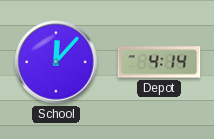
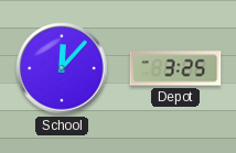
Depot: 4:14 -> 3:25
